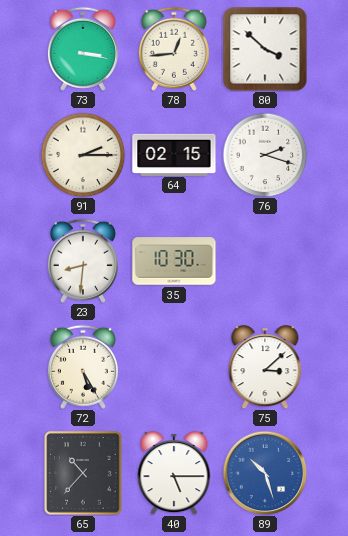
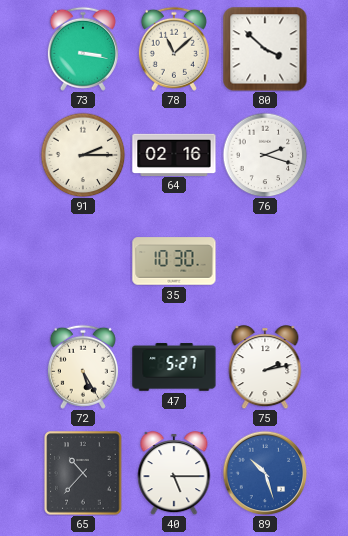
78: 12:44 -> 11:08
64: 02:15 -> 02:16
23: 8:31 -> none
47: none -> 5:27
75: 3:08 -> 2:13
